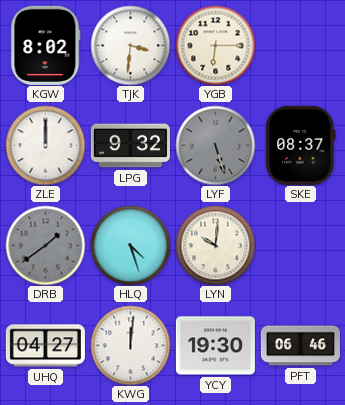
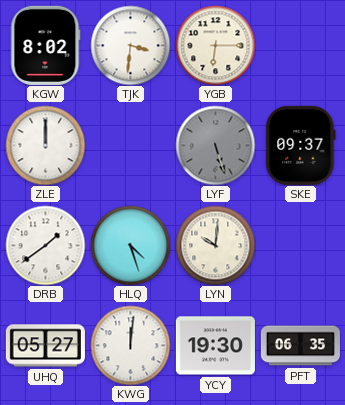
LPG: 9:32 -> none
SKE: 08:37 -> 09:37
DRB dial: grey -> white
UHQ: 04:27 -> 05:27
PFT: 06:46 -> 06:35
